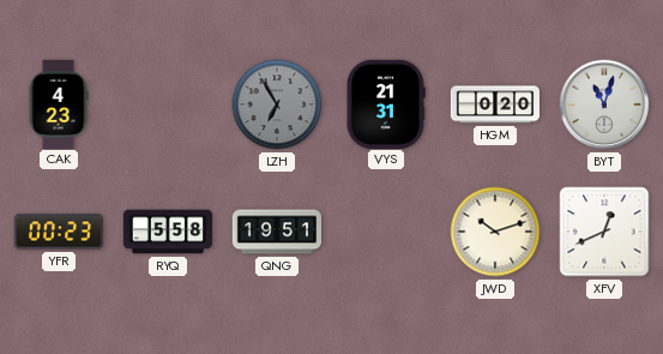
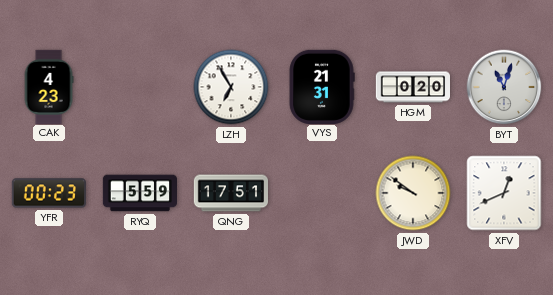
LZH dial: grey -> white
RYQ: 5:58 -> 5:59
QNG: 19:51 -> 17:51
JWD: 10:12 -> 9:51
